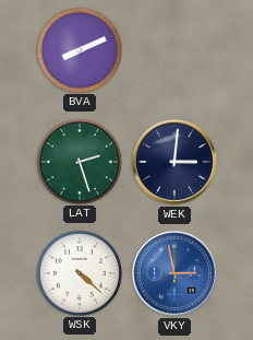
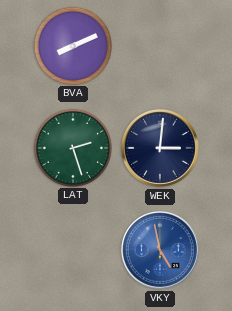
WSK: 4:22 -> none
VKY: 2:58 -> 4:58
